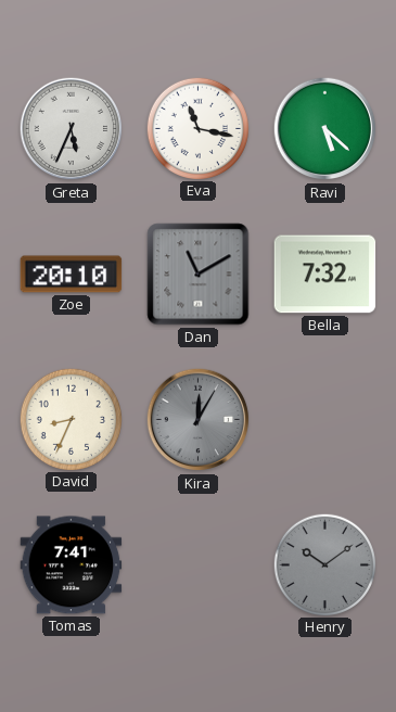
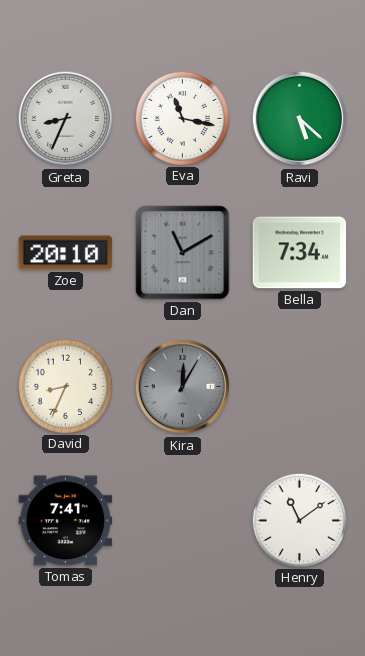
Greta: 5:34 -> 8:34
Bella: 7:32 -> 7:34
Henry: 10:09 -> 11:09
Henry dial: grey -> white
